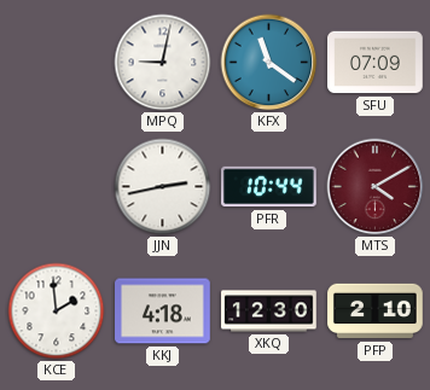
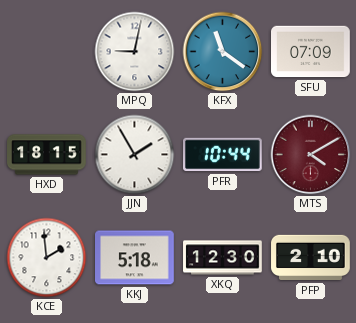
HXD: none -> 18:15
JJN: 2:43 -> 1:55
KKJ: 4:18 -> 5:18
